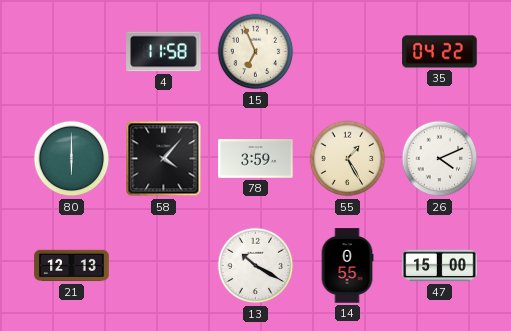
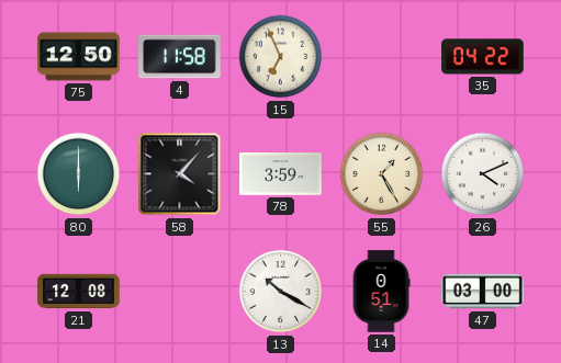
75: none -> 12:50
21: 12:13 -> 12:08
14: 0:55 -> 0:51
47: 15:00 -> 03:00
